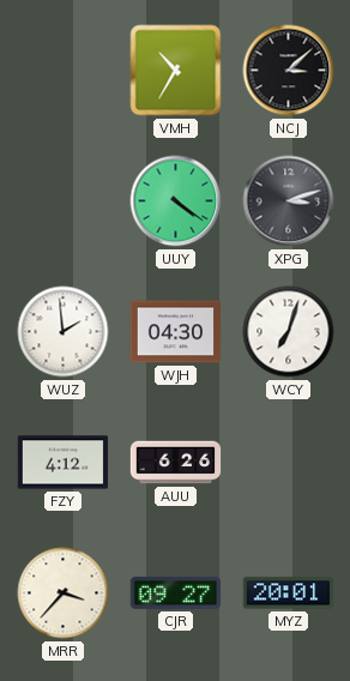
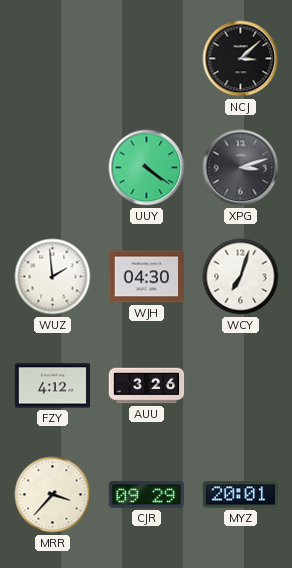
VMH: 10:35 -> none
AUU: 6:26 -> 3:26
CJR: 09:27 -> 09:29
